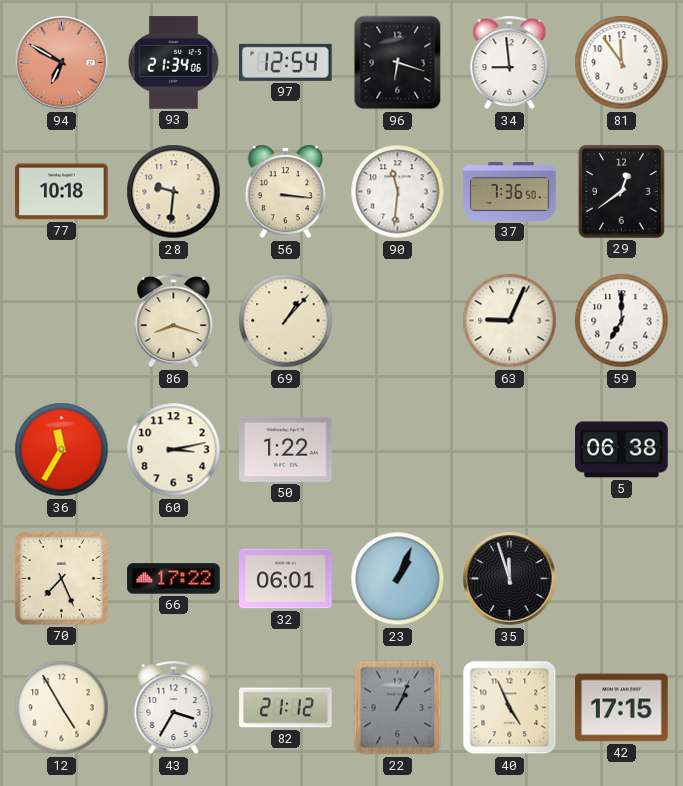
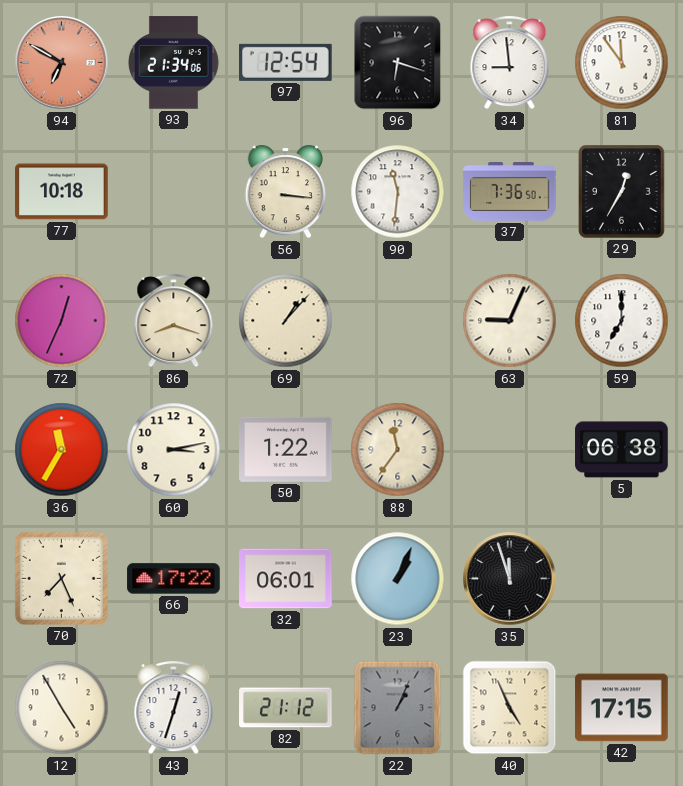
28: 9:31 -> none
29: 12:39 -> 12:35
72: none -> 12:34
88: none -> 11:36
43: 3:35 -> 12:33
